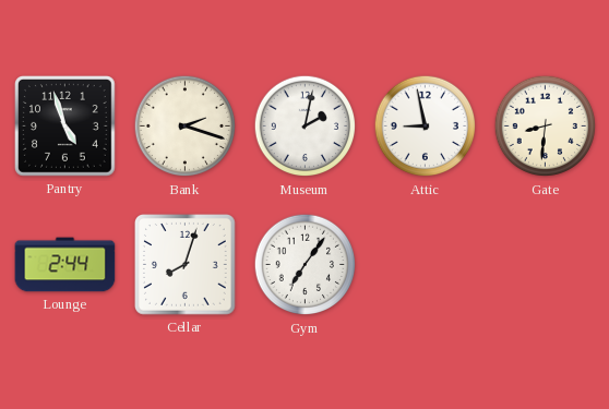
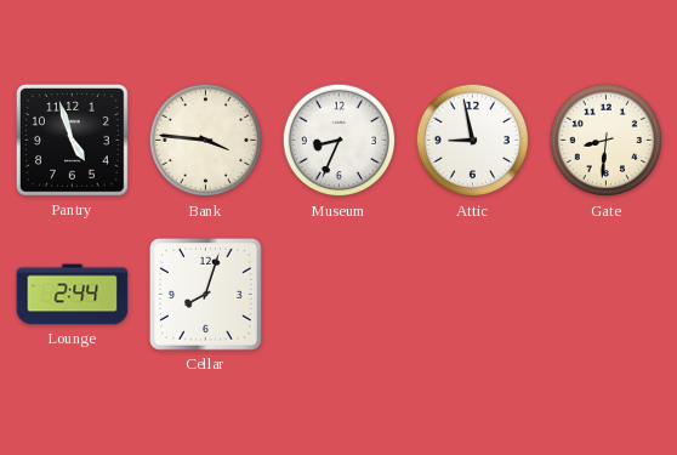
Bank: 2:18 -> 3:46
Museum: 2:02 -> 8:34
Gym: 7:06 -> none
